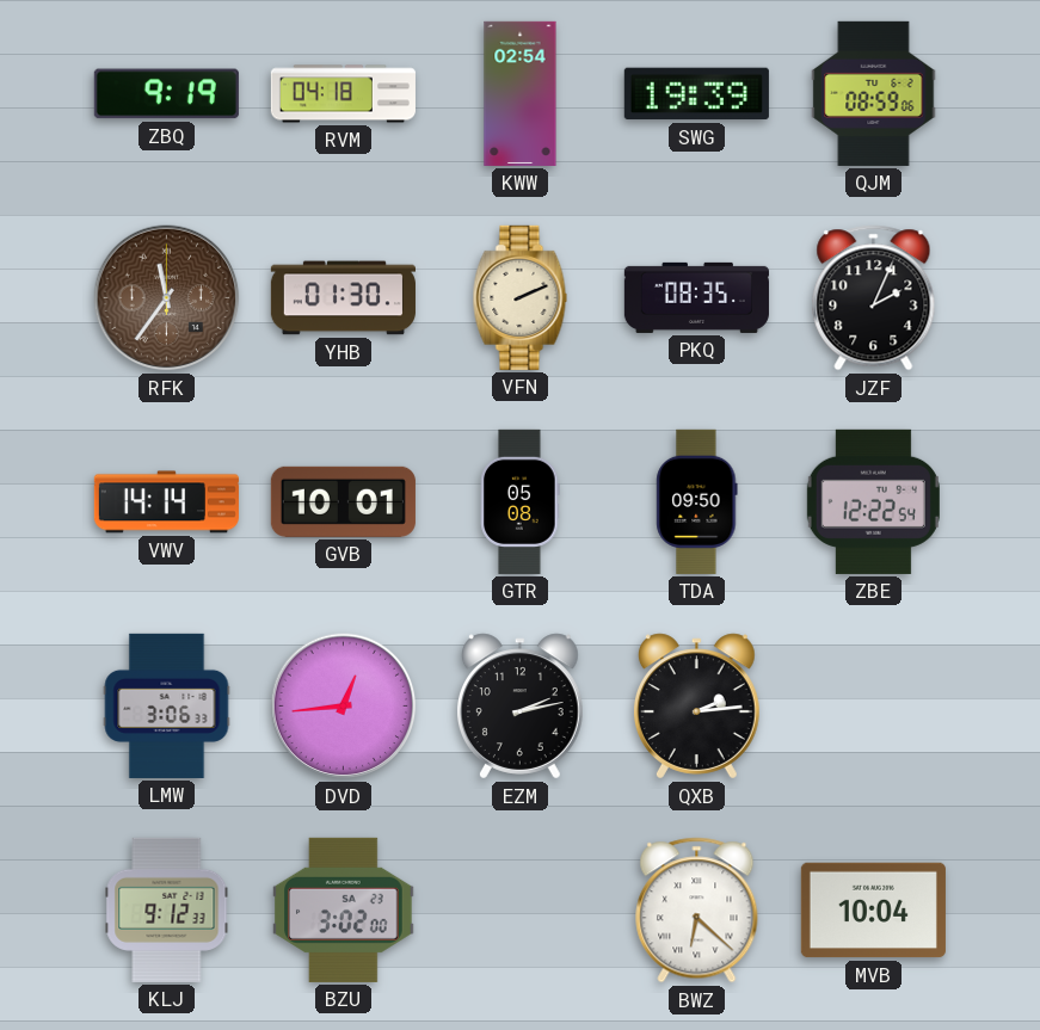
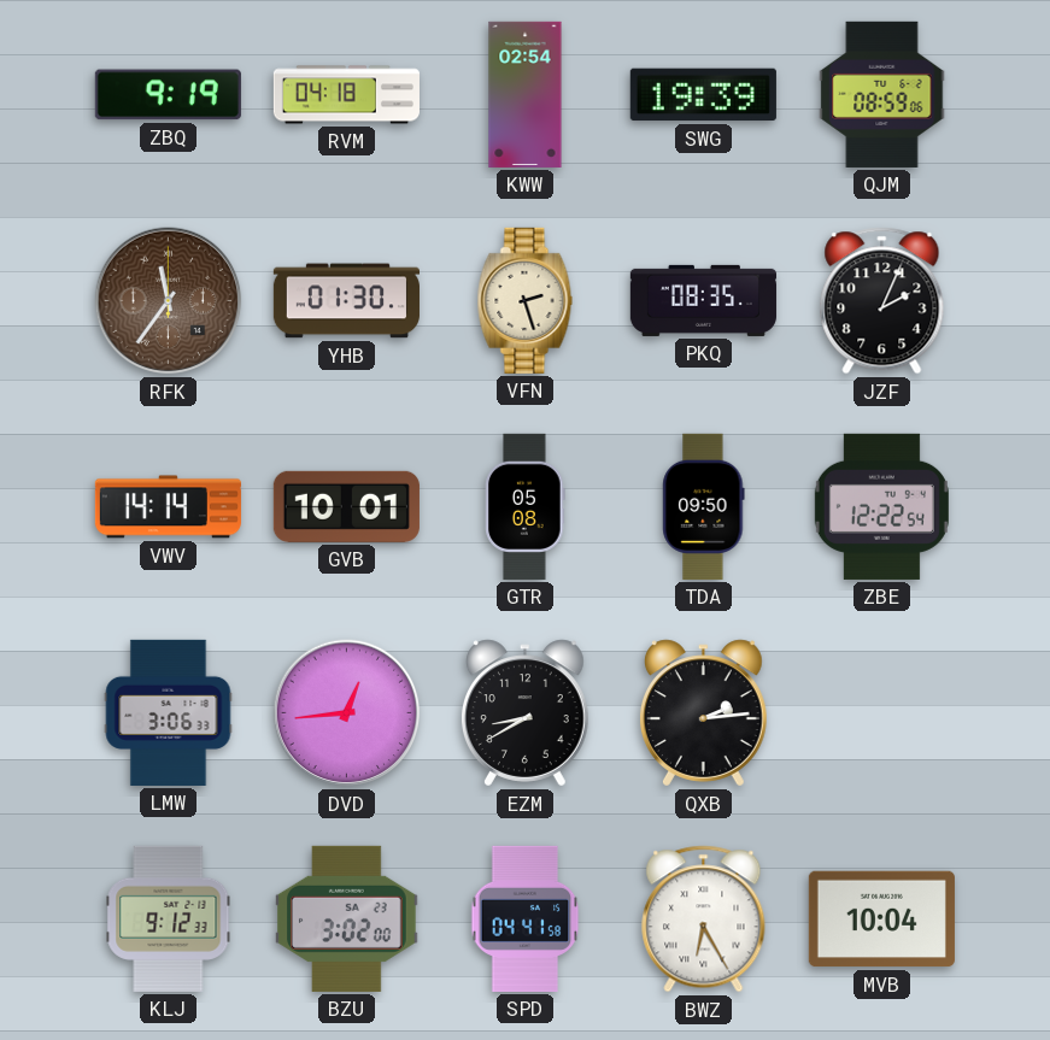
VFN: 2:11 -> 2:27
EZM: 2:13 -> 8:40
SPD: none -> 04:41
BWZ: 6:22 -> 6:25
